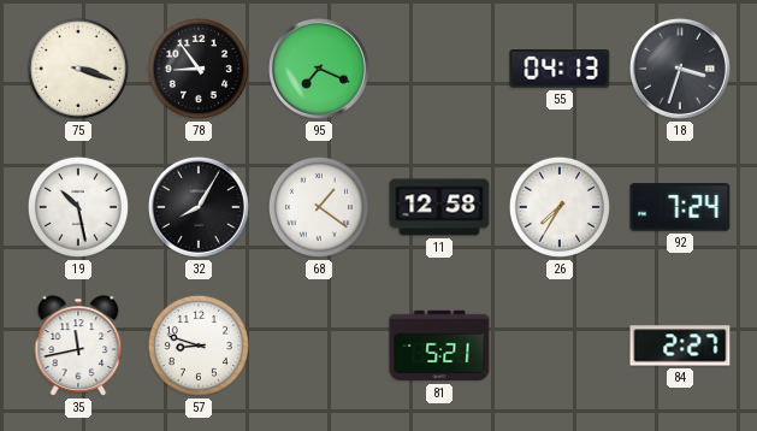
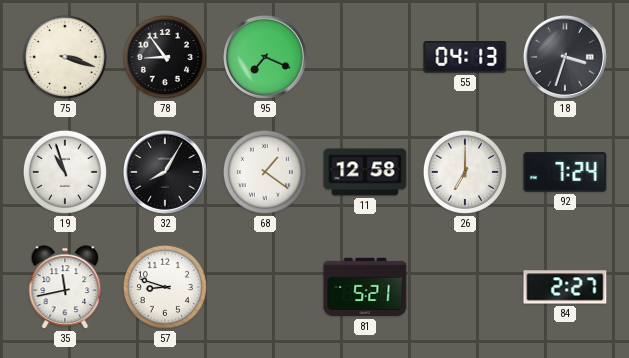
19: 10:28 -> 10:57
26: 7:35 -> 7:00
